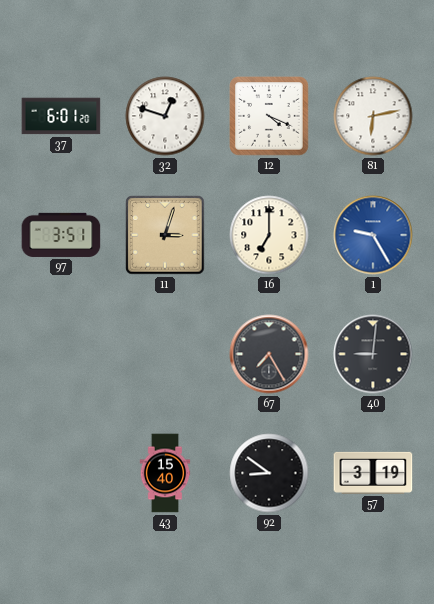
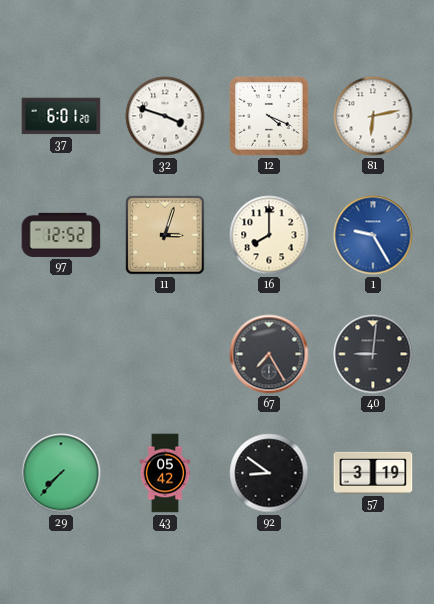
32: 12:48 -> 3:48
97: 3:51 -> 12:52
16: 7:00 -> 8:00
29: none -> 7:37
43: 15:40 -> 05:42
